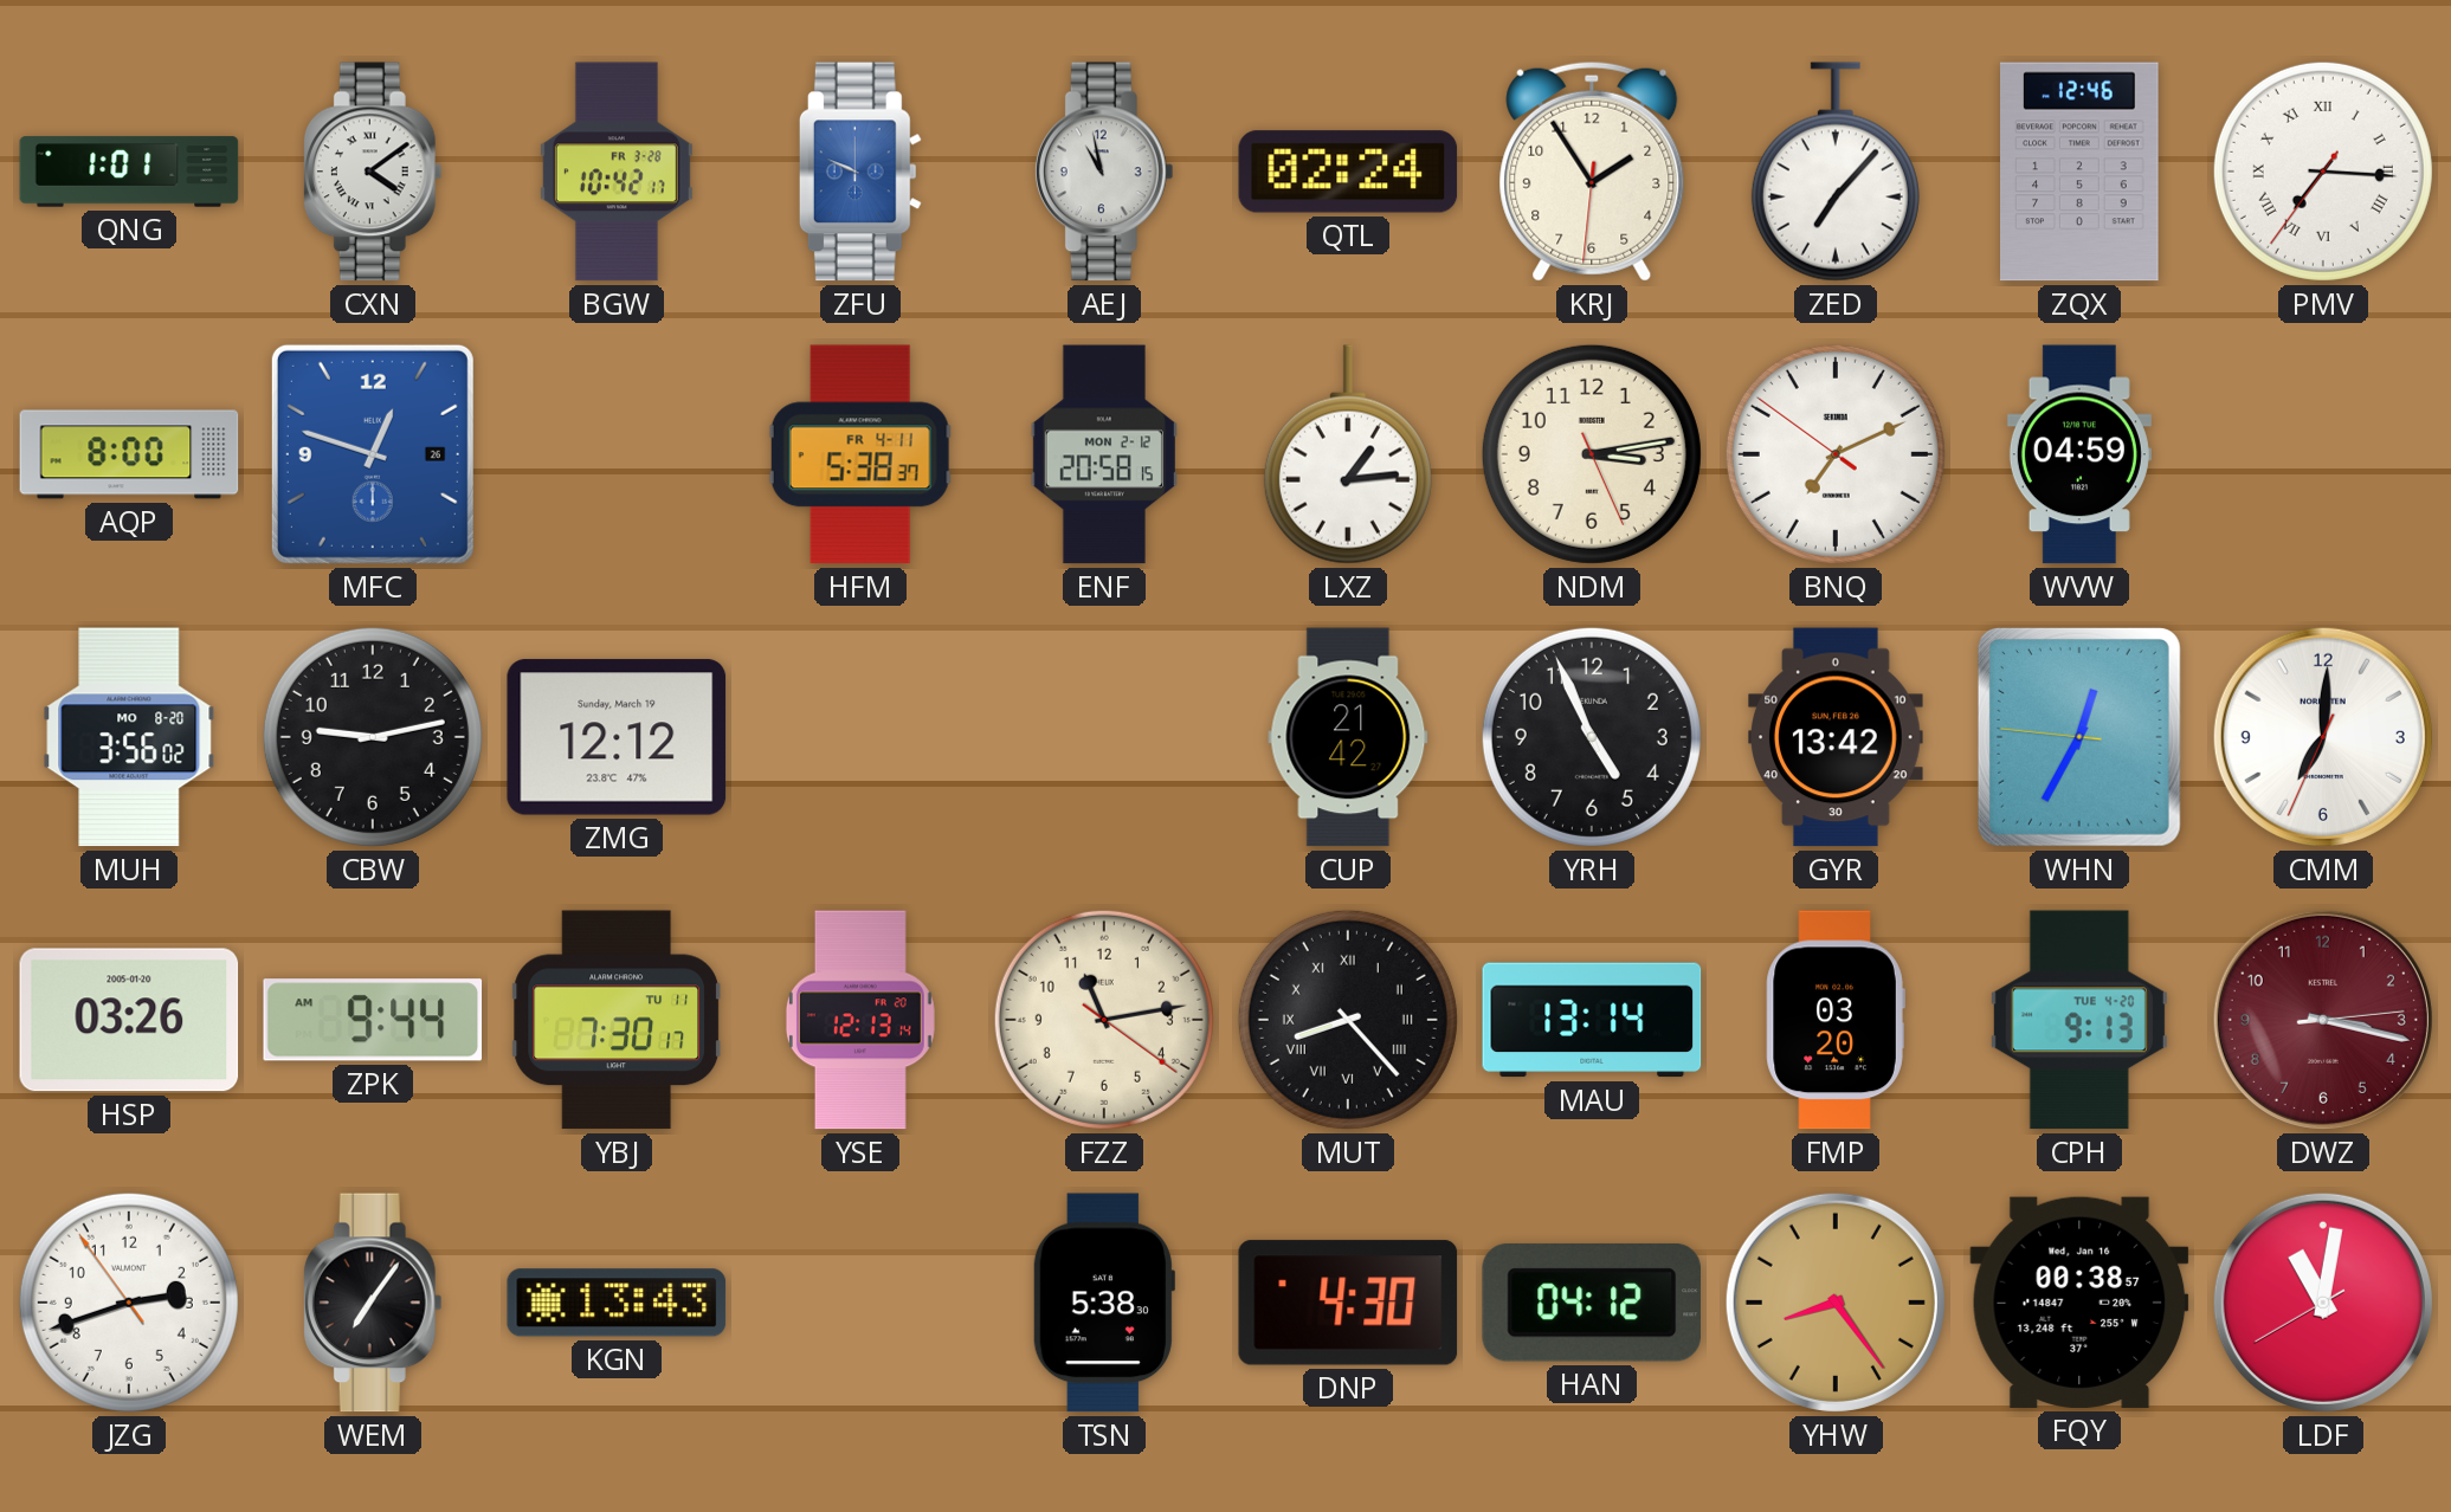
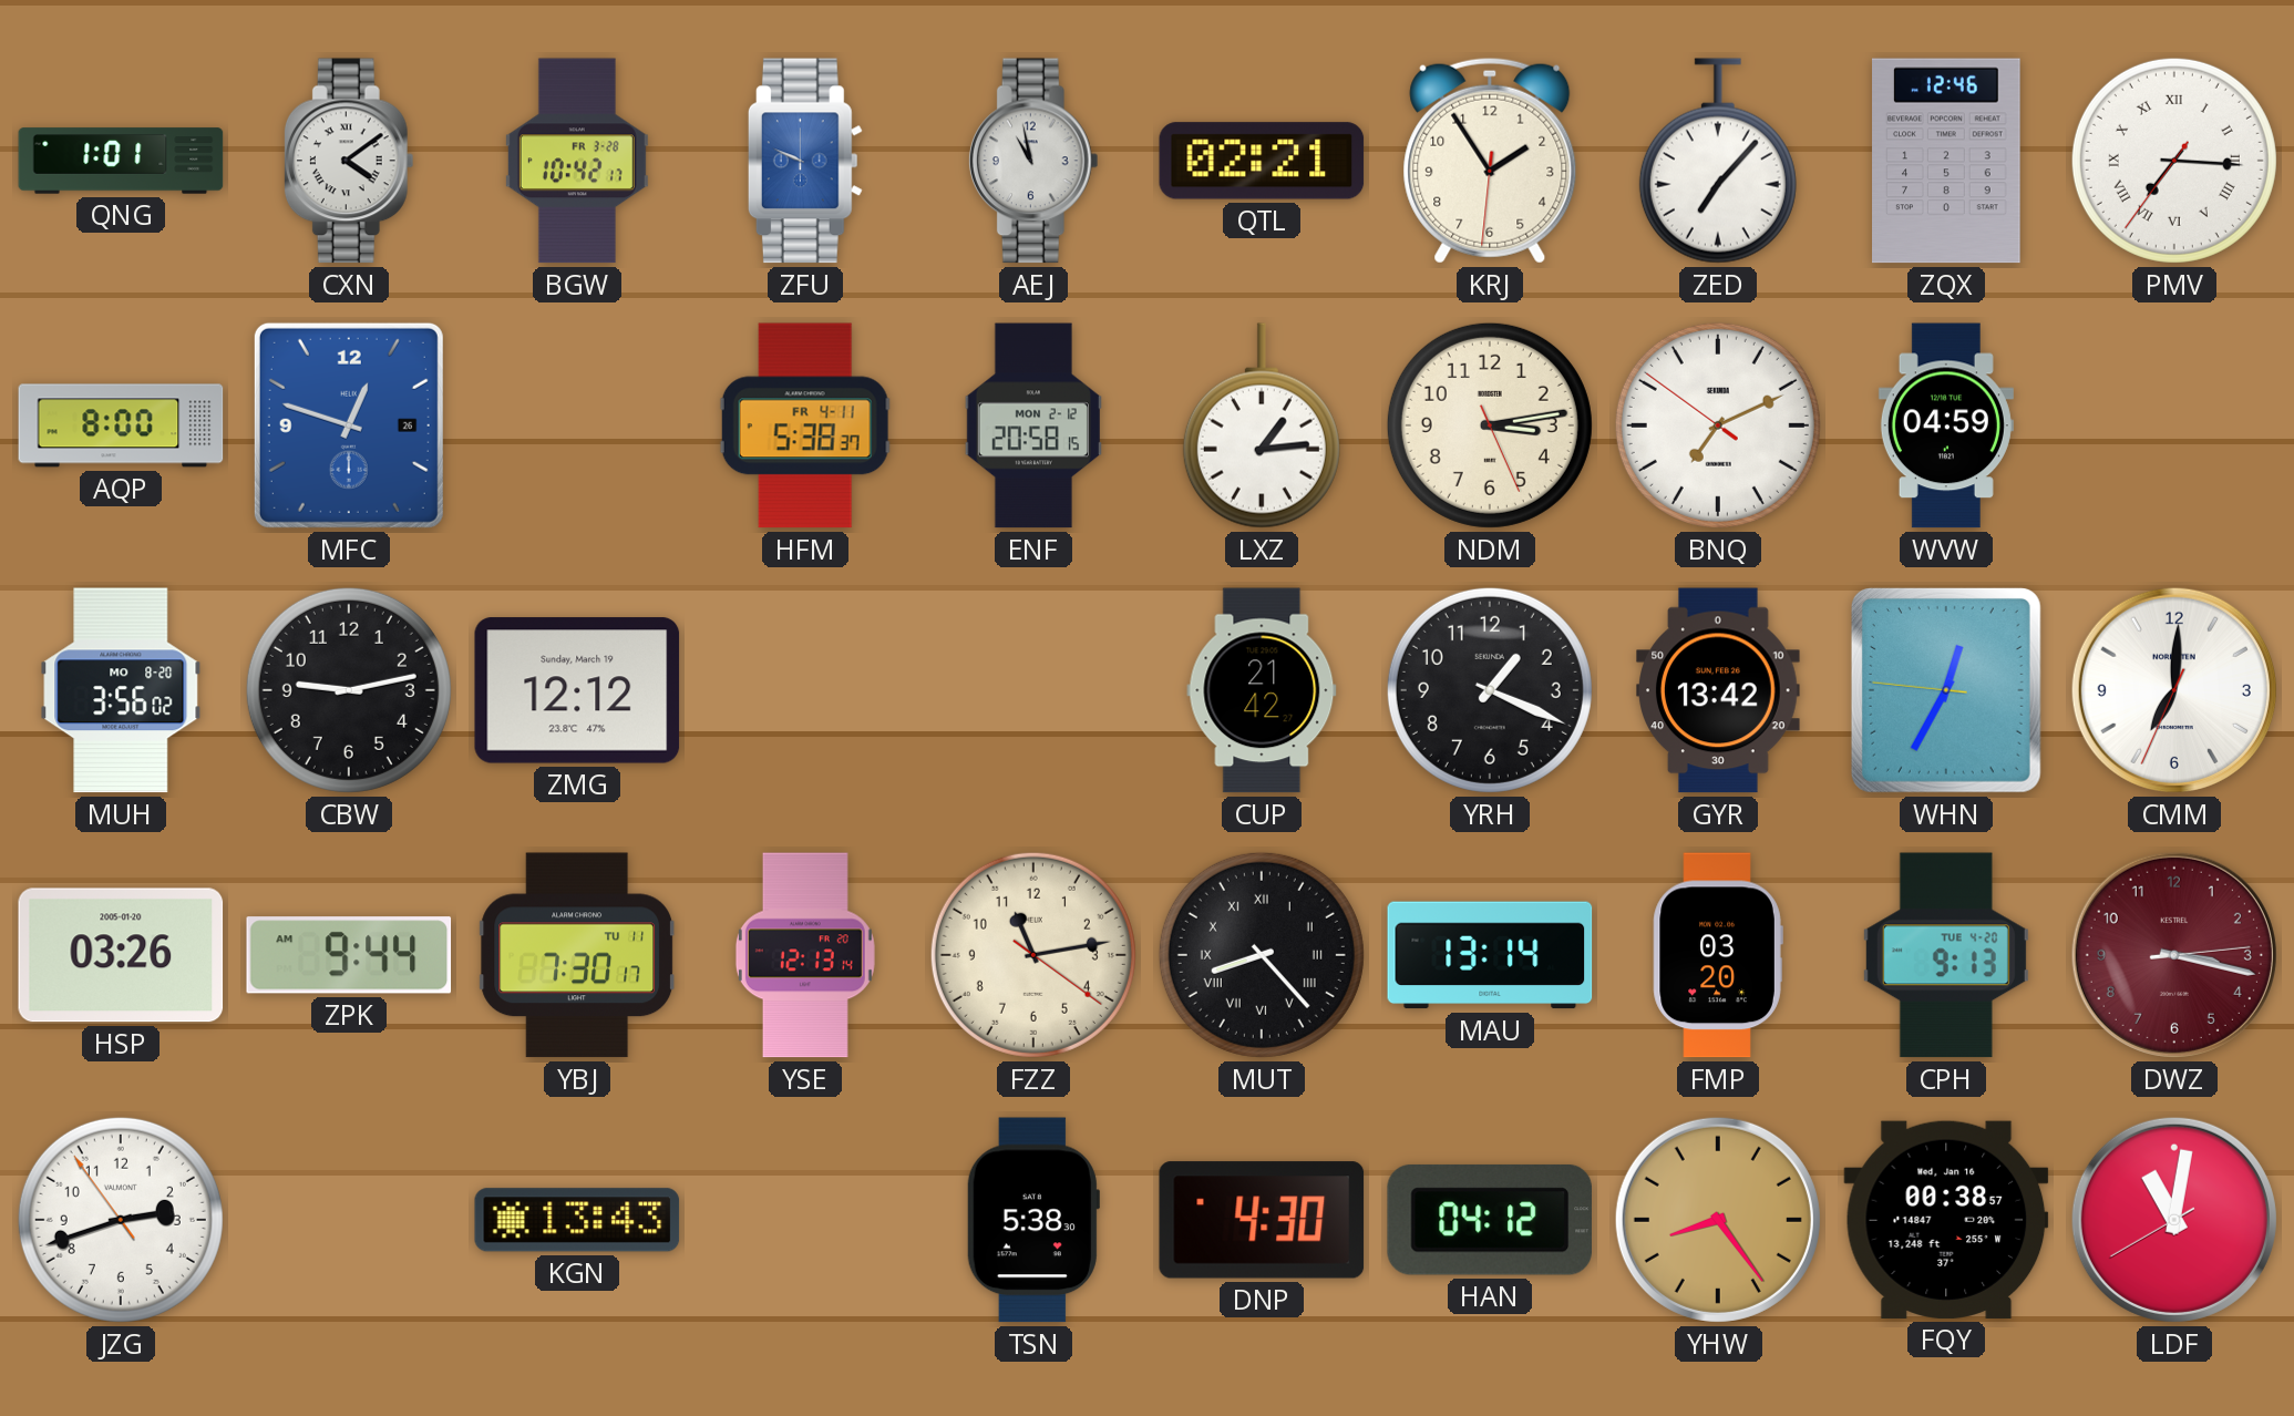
QTL: 02:24 -> 02:21
YRH: 4:56 -> 1:19
WEM: 7:06 -> none
